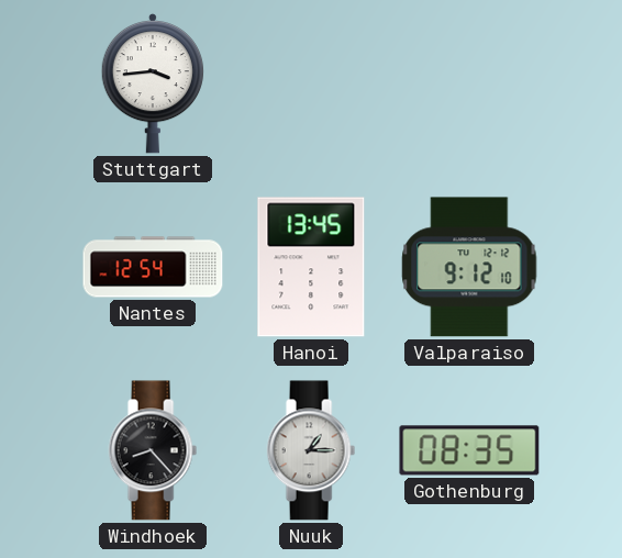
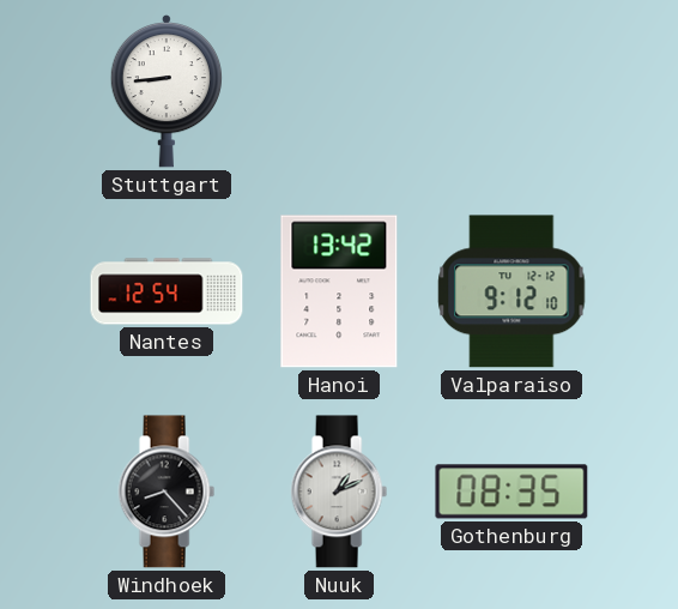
Stuttgart: 3:44 -> 8:44
Hanoi: 13:45 -> 13:42
Nuuk: 1:15 -> 1:11
